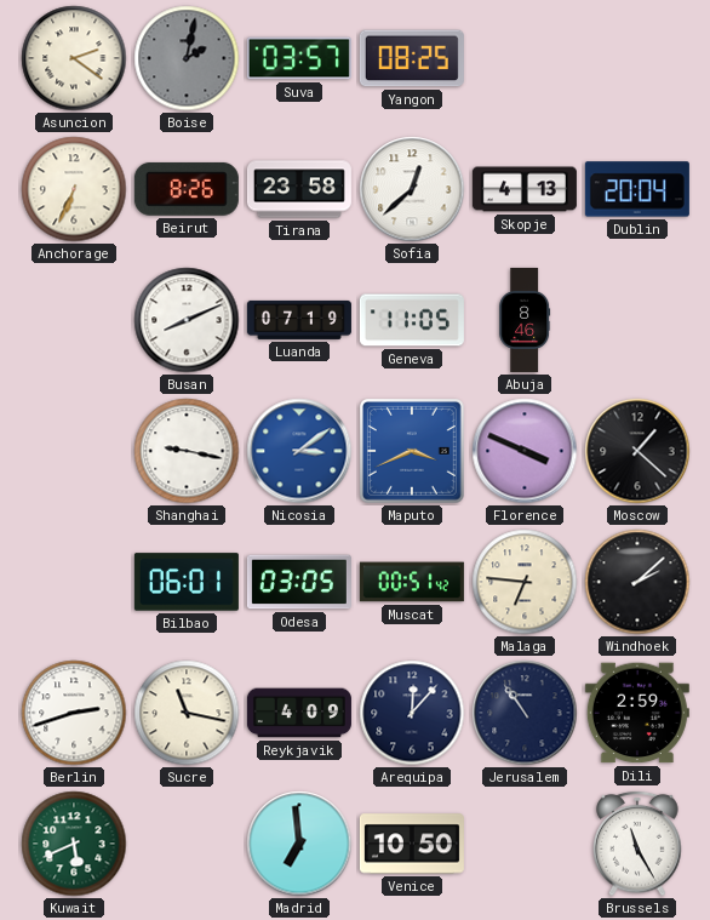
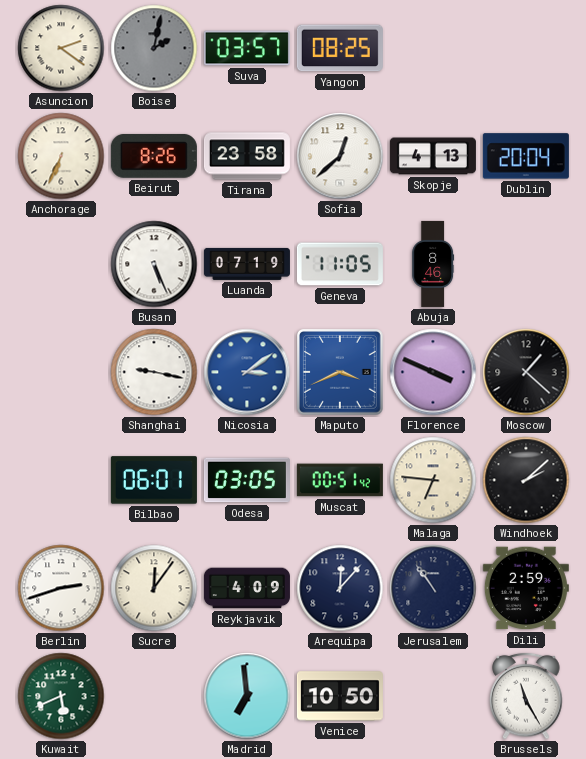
Busan: 8:11 -> 5:26
Sucre: 11:17 -> 12:06
